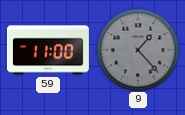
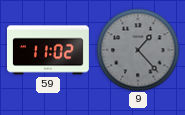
59: 11:00 -> 11:02
